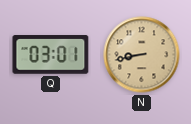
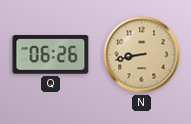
Q: 03:01 -> 06:26
